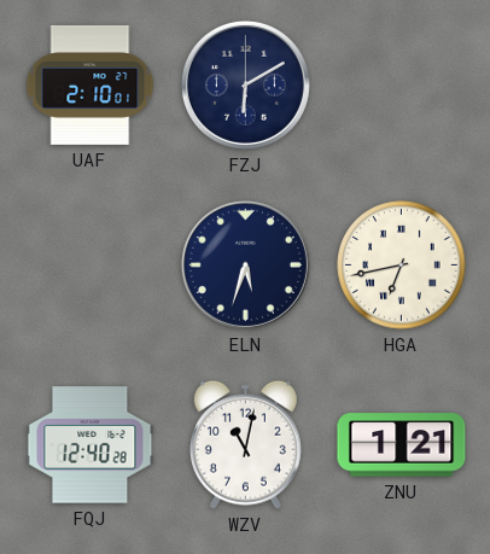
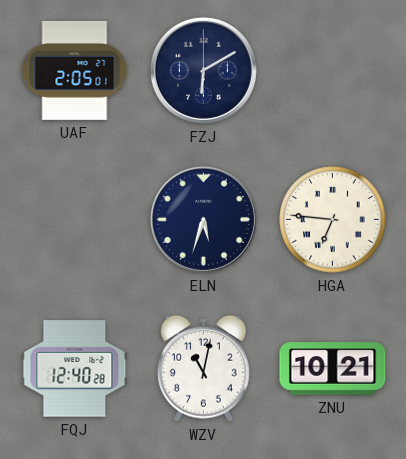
UAF: 2:10 -> 2:05
HGA: 6:43 -> 6:46
ZNU: 1:21 -> 10:21
